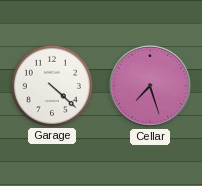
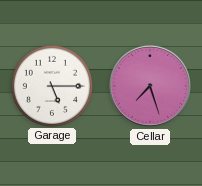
Garage: 4:22 -> 5:15
